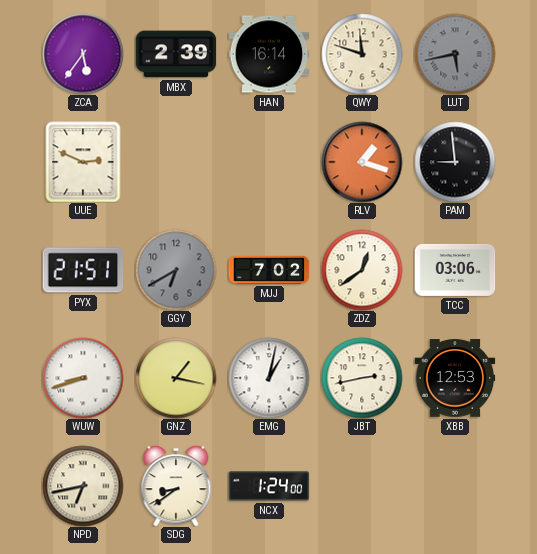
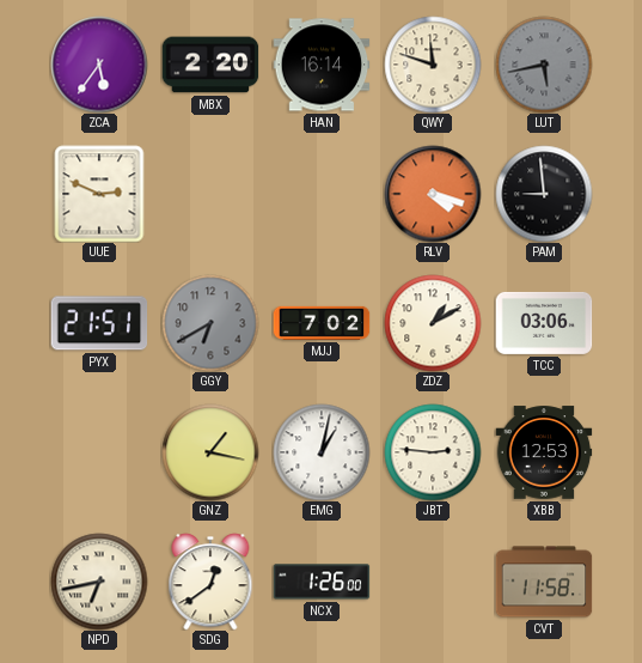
MBX: 2:39 -> 2:20
RLV: 1:18 -> 4:18
ZDZ: 12:39 -> 1:10
WUW: 8:42 -> none
JBT: 2:43 -> 2:46
SDG: 8:39 -> 12:39
NCX: 1:24 -> 1:26
CVT: none -> 11:58
